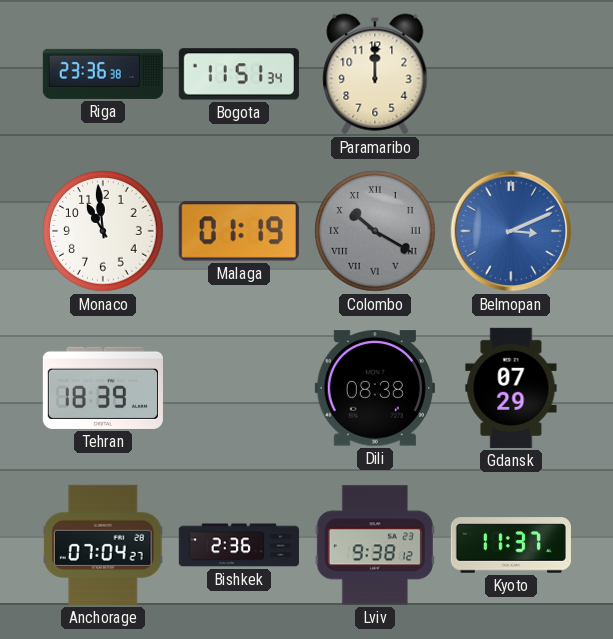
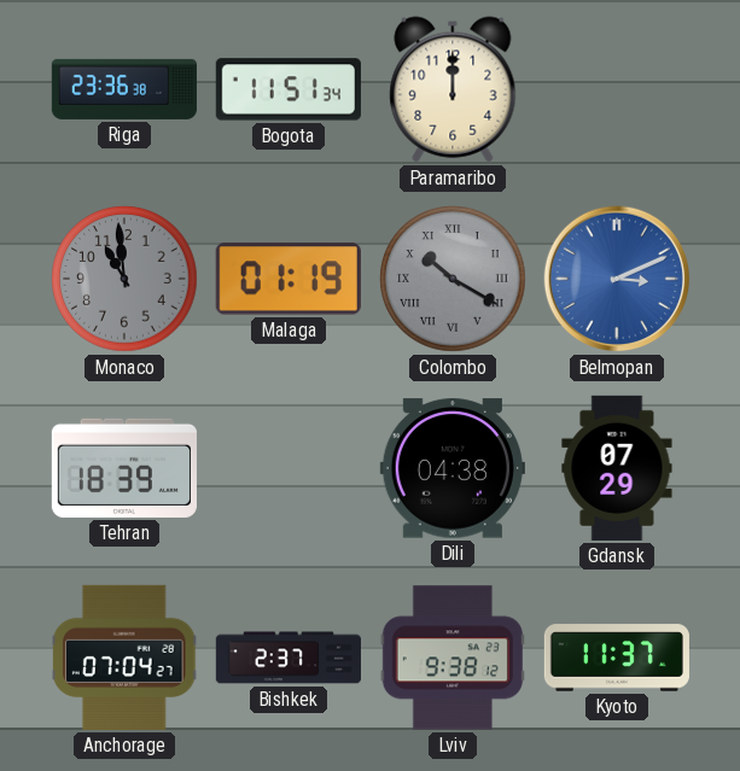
Monaco dial: white -> grey
Dili: 08:38 -> 04:38
Bishkek: 2:36 -> 2:37
